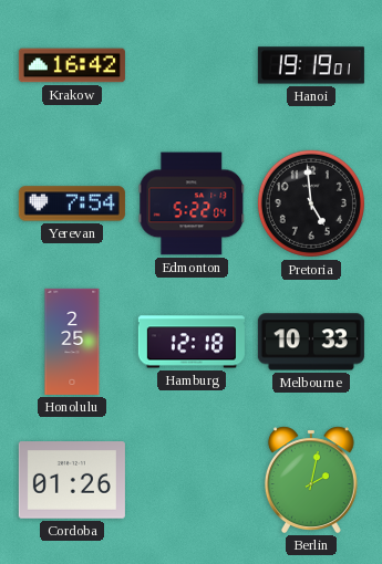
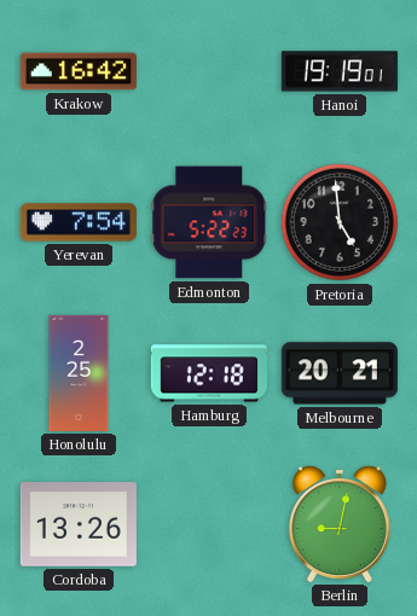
Edmonton: 5:22:04 -> 5:22:23
Melbourne: 10:33 -> 20:21
Cordoba: 01:26 -> 13:26
Berlin: 2:02 -> 9:02
